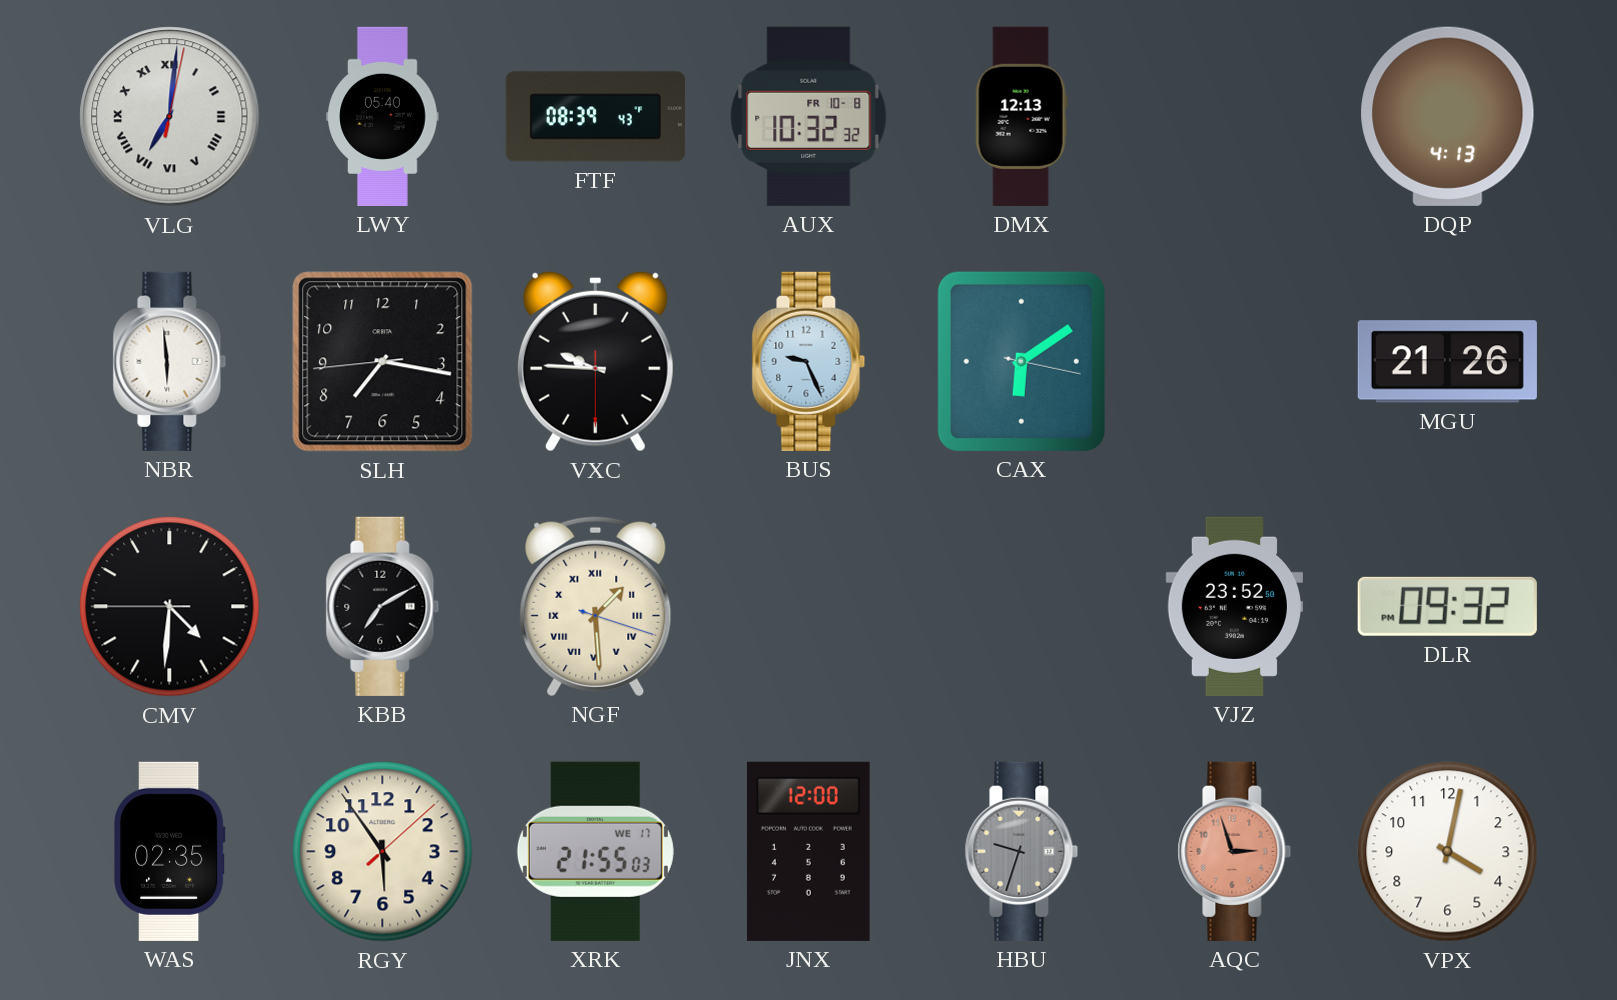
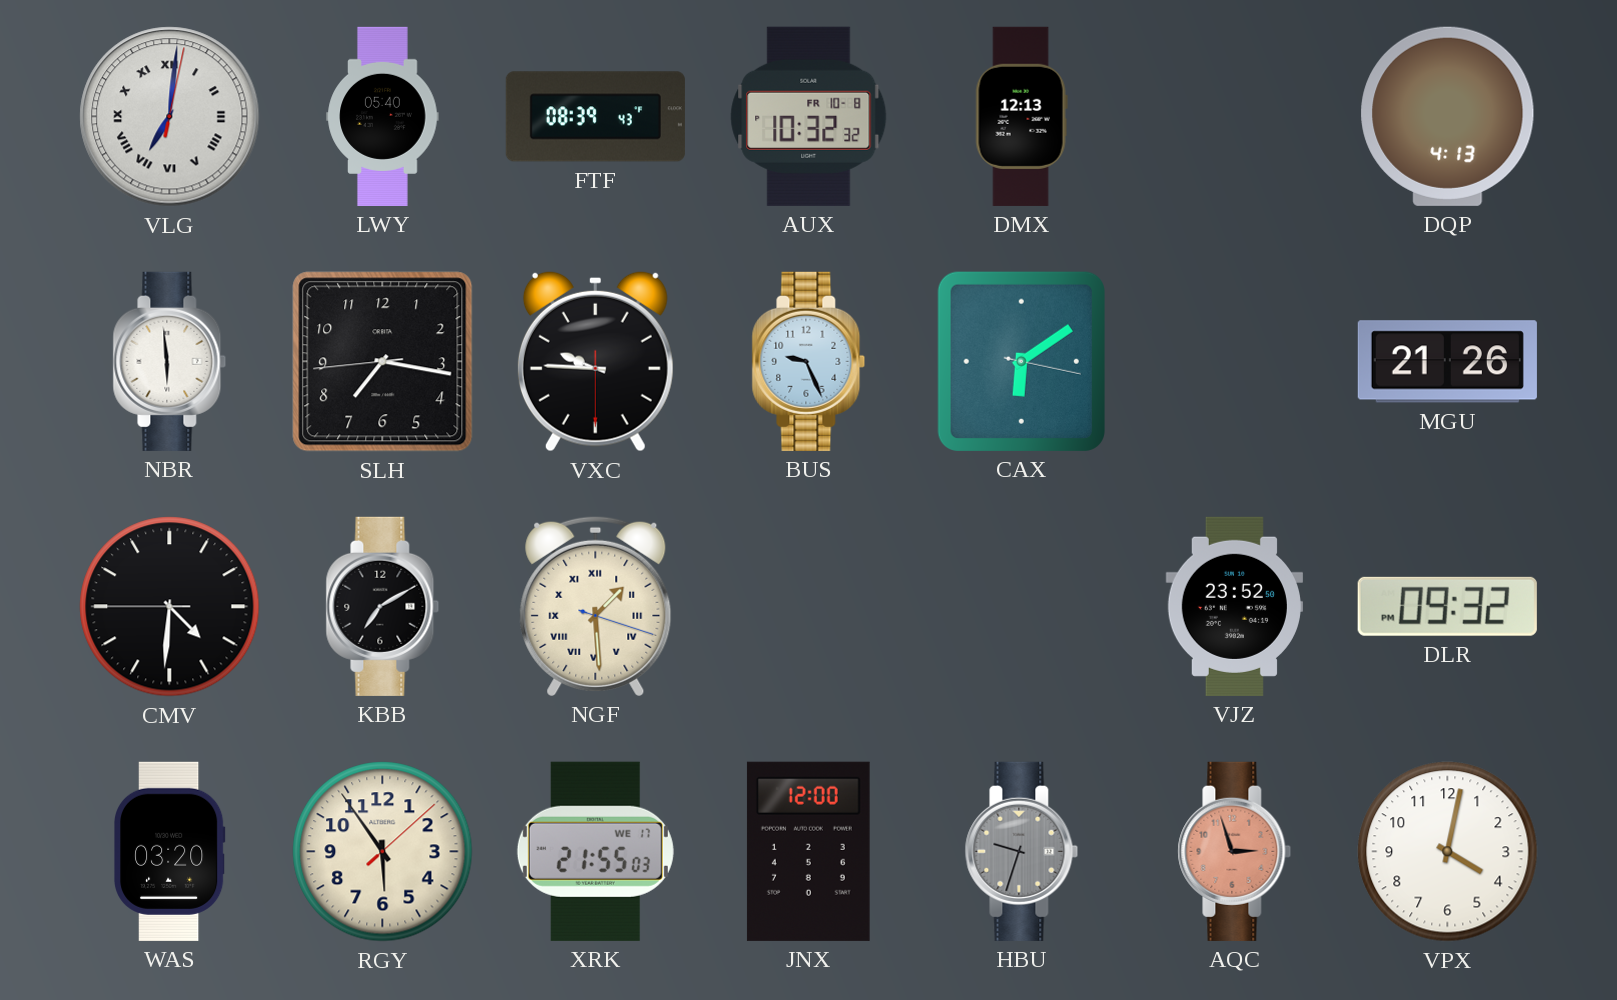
WAS: 02:35 -> 03:20
